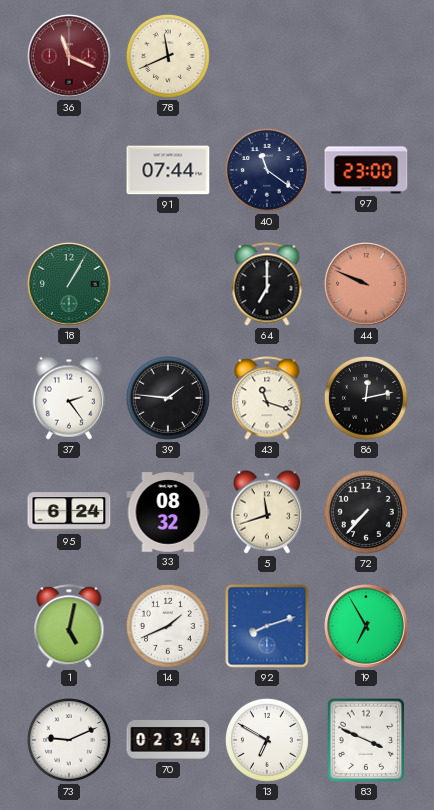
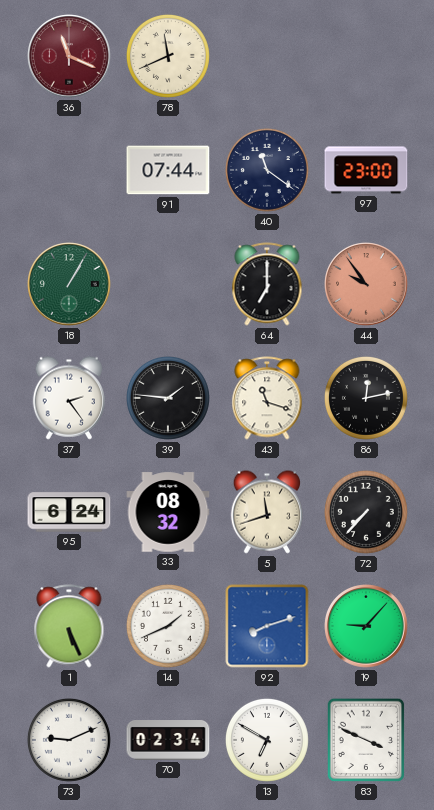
44: 9:49 -> 9:54
1: 5:02 -> 5:26
19: 6:55 -> 9:07
